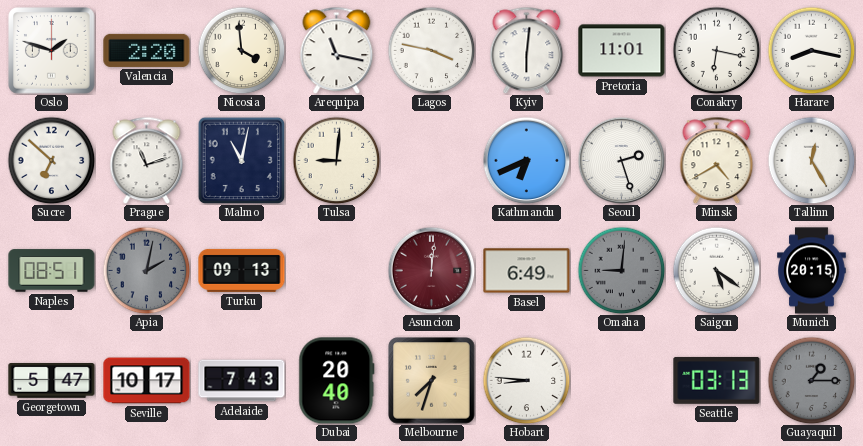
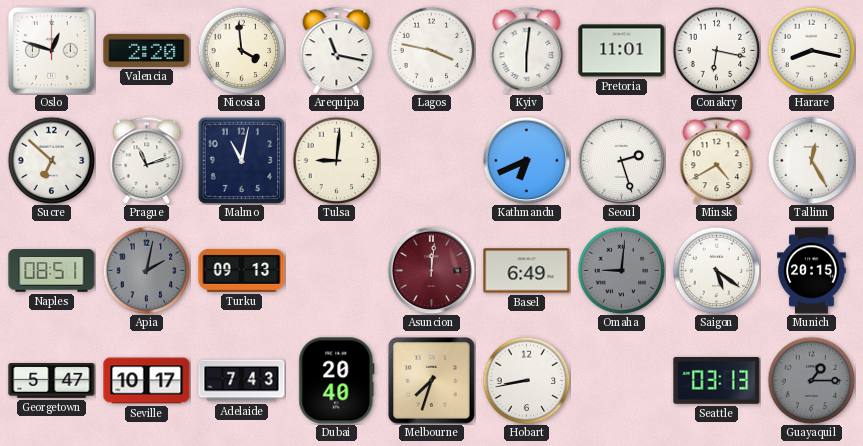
Oslo: 1:48 -> 12:48
Hobart: 8:46 -> 8:43
